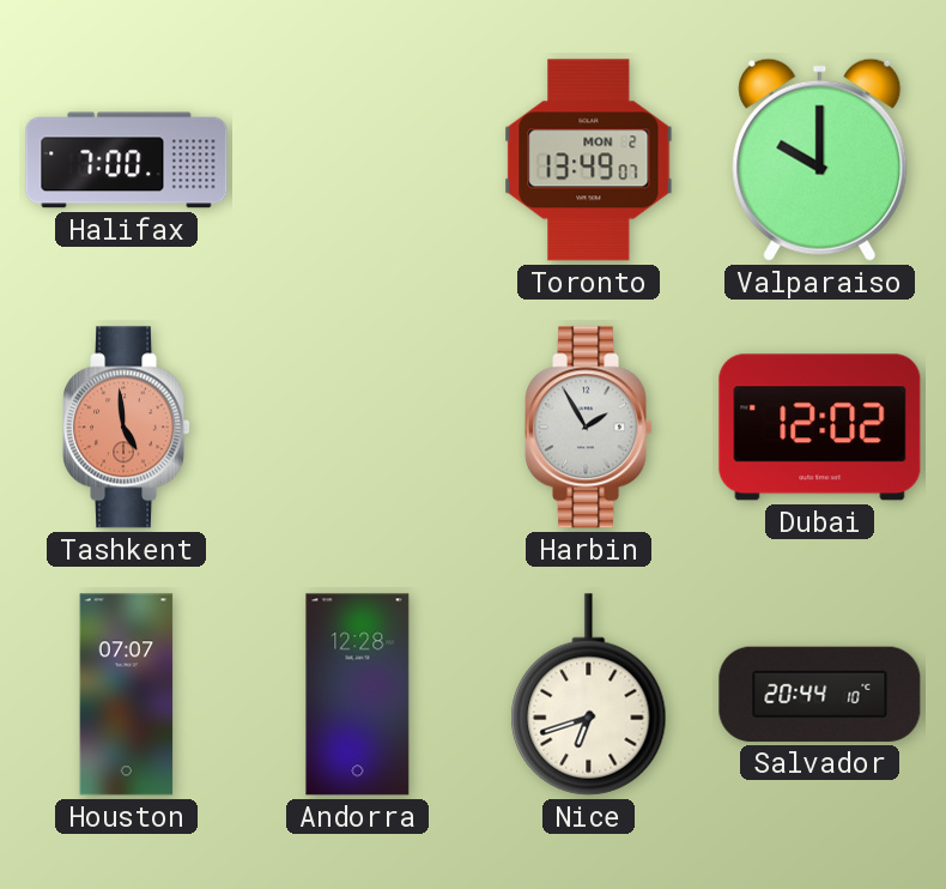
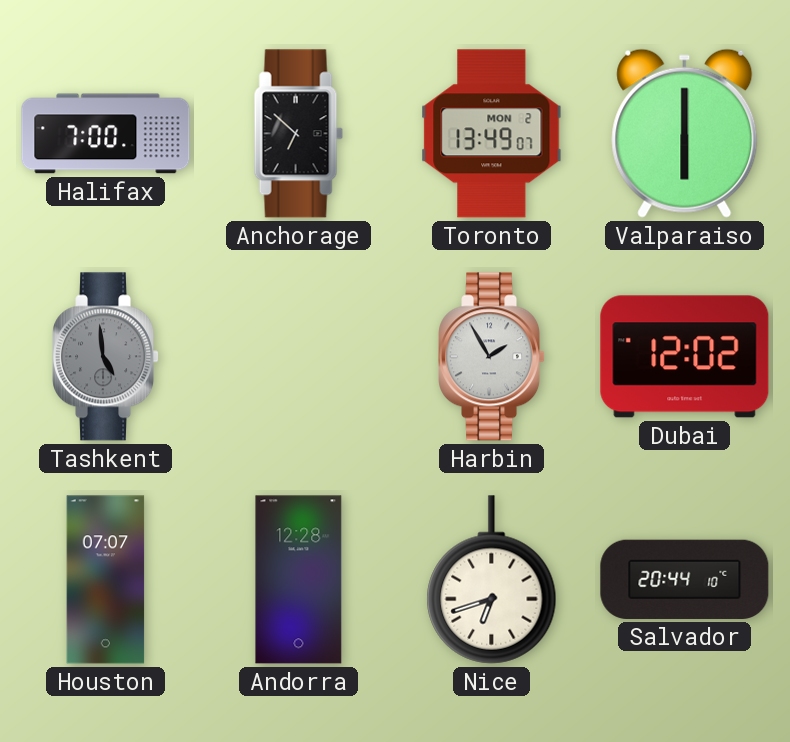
Anchorage: none -> 6:52
Valparaiso: 10:00 -> 6:00
Tashkent dial: salmon -> grey
